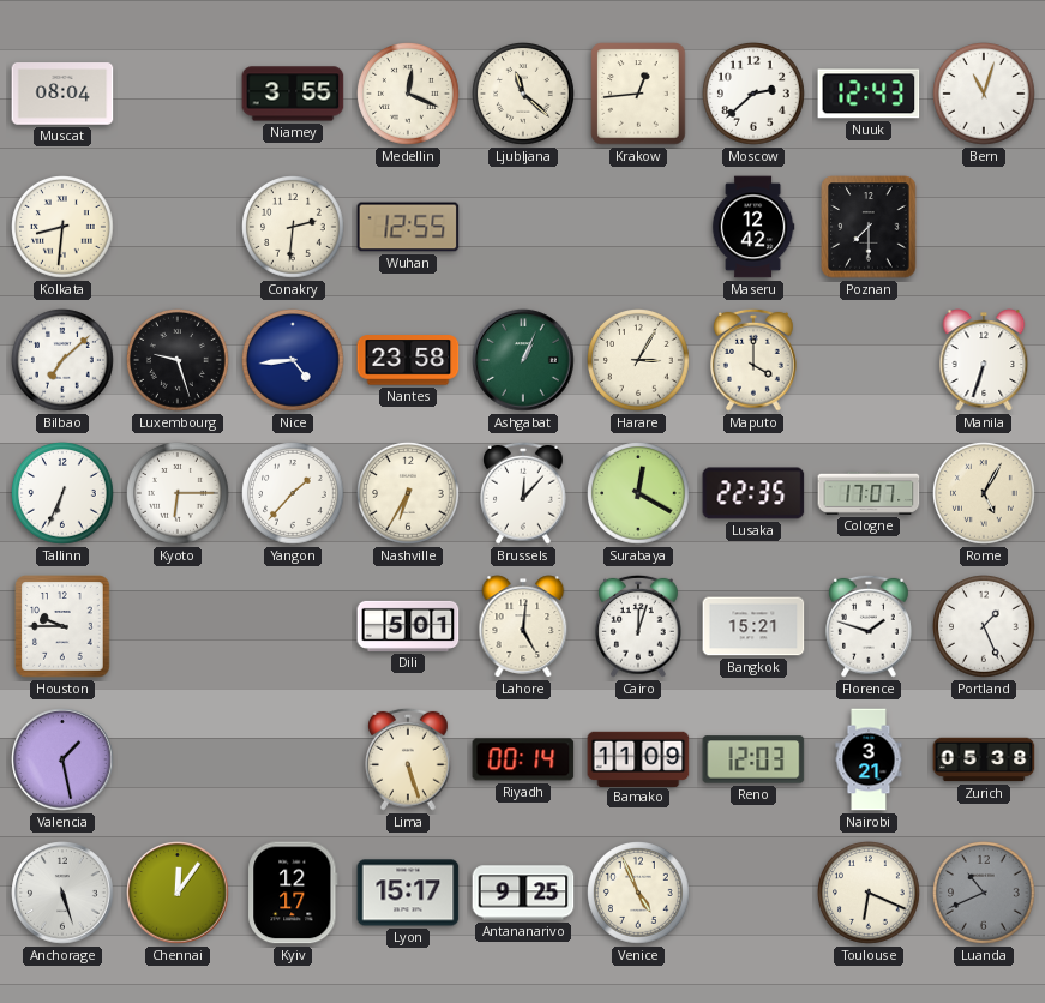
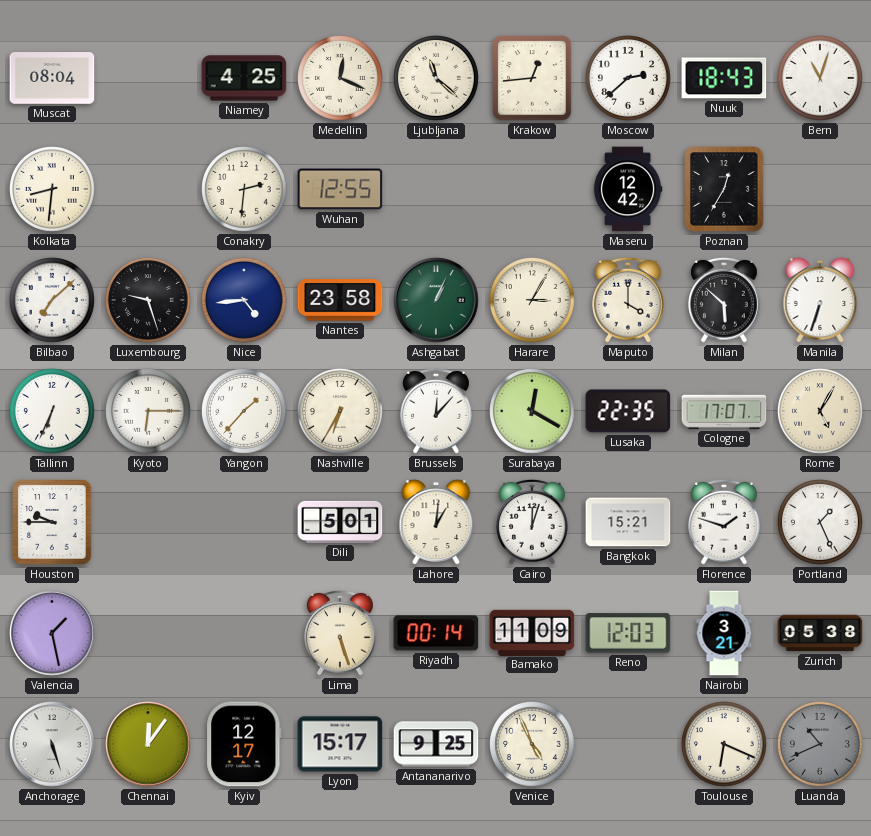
Niamey: 3:55 -> 4:25
Nuuk: 12:43 -> 18:43
Poznan: 7:30 -> 12:35
Milan: none -> 5:52
Lahore: 5:01 -> 1:01
